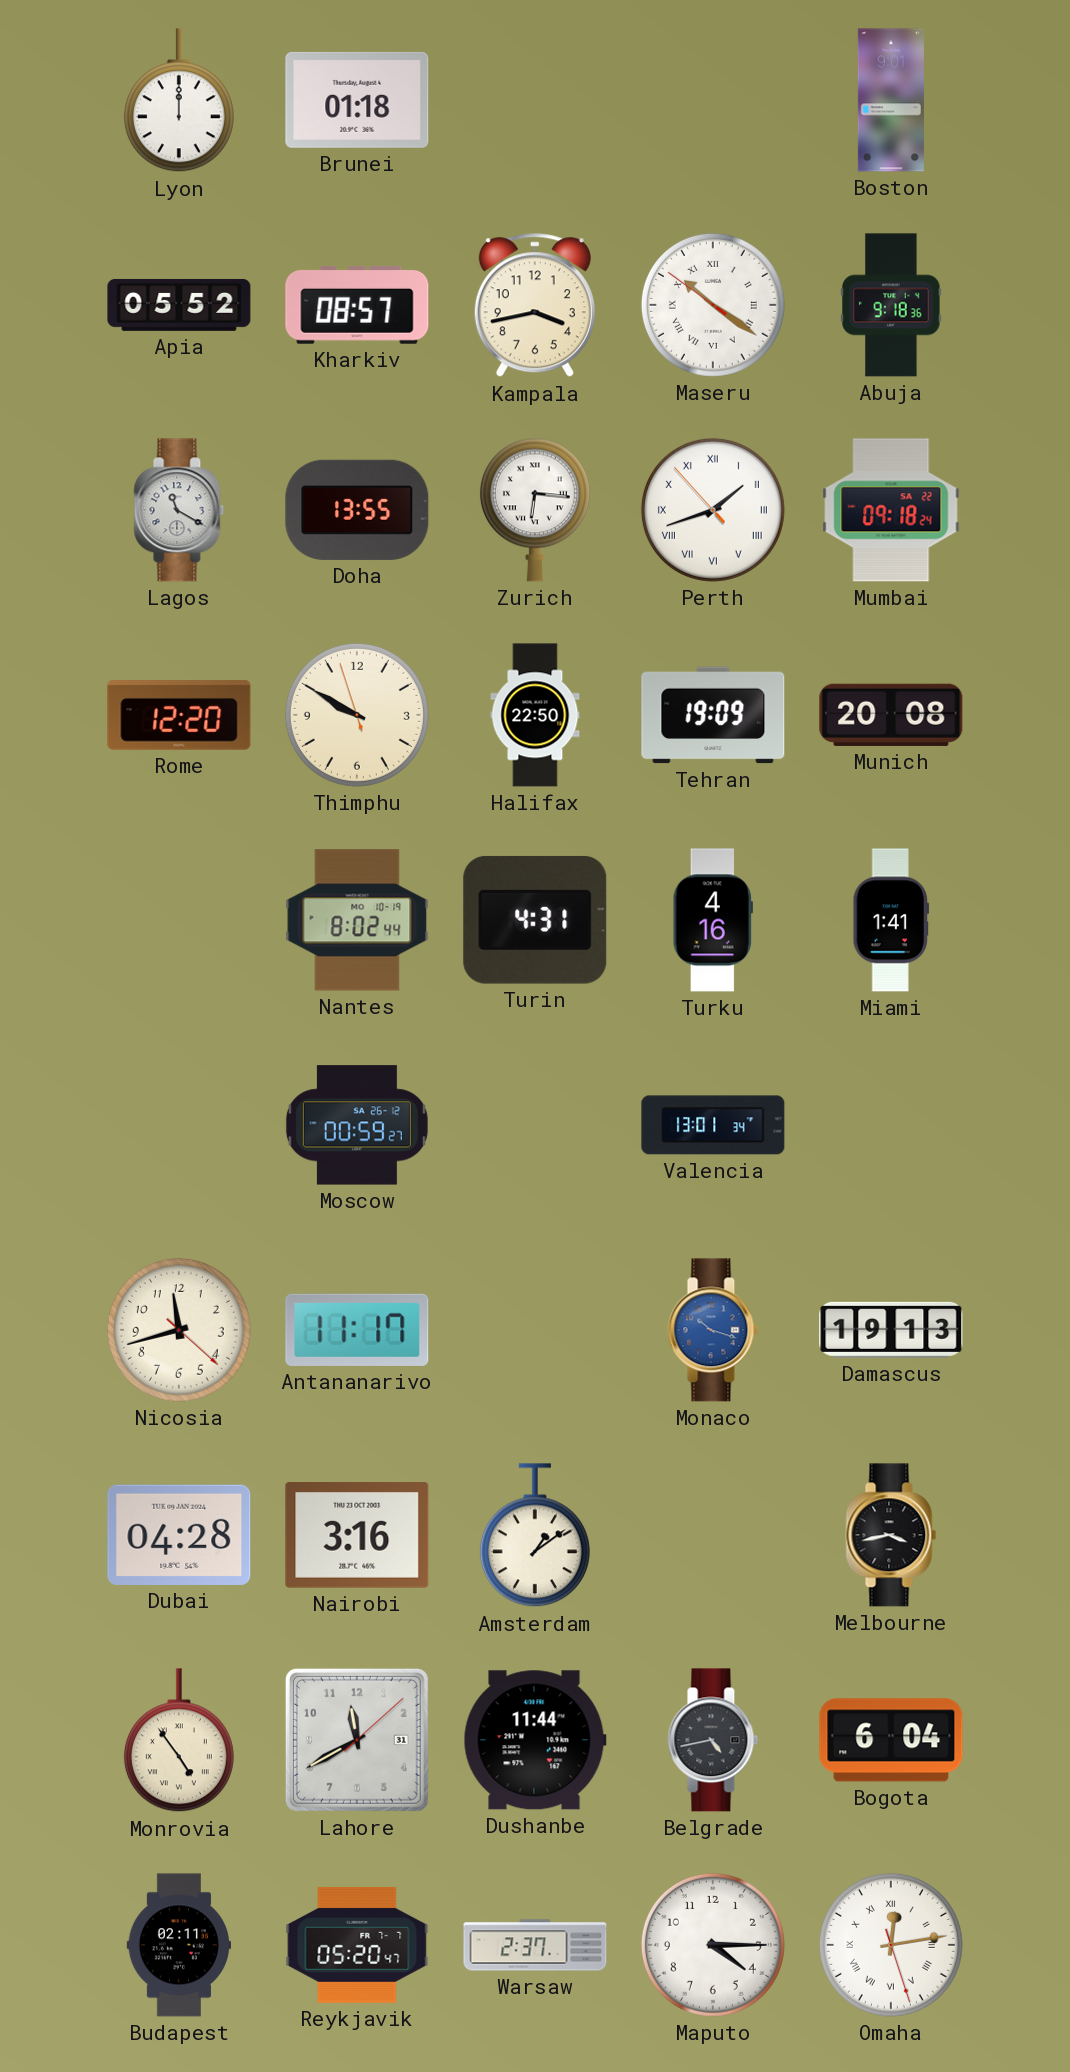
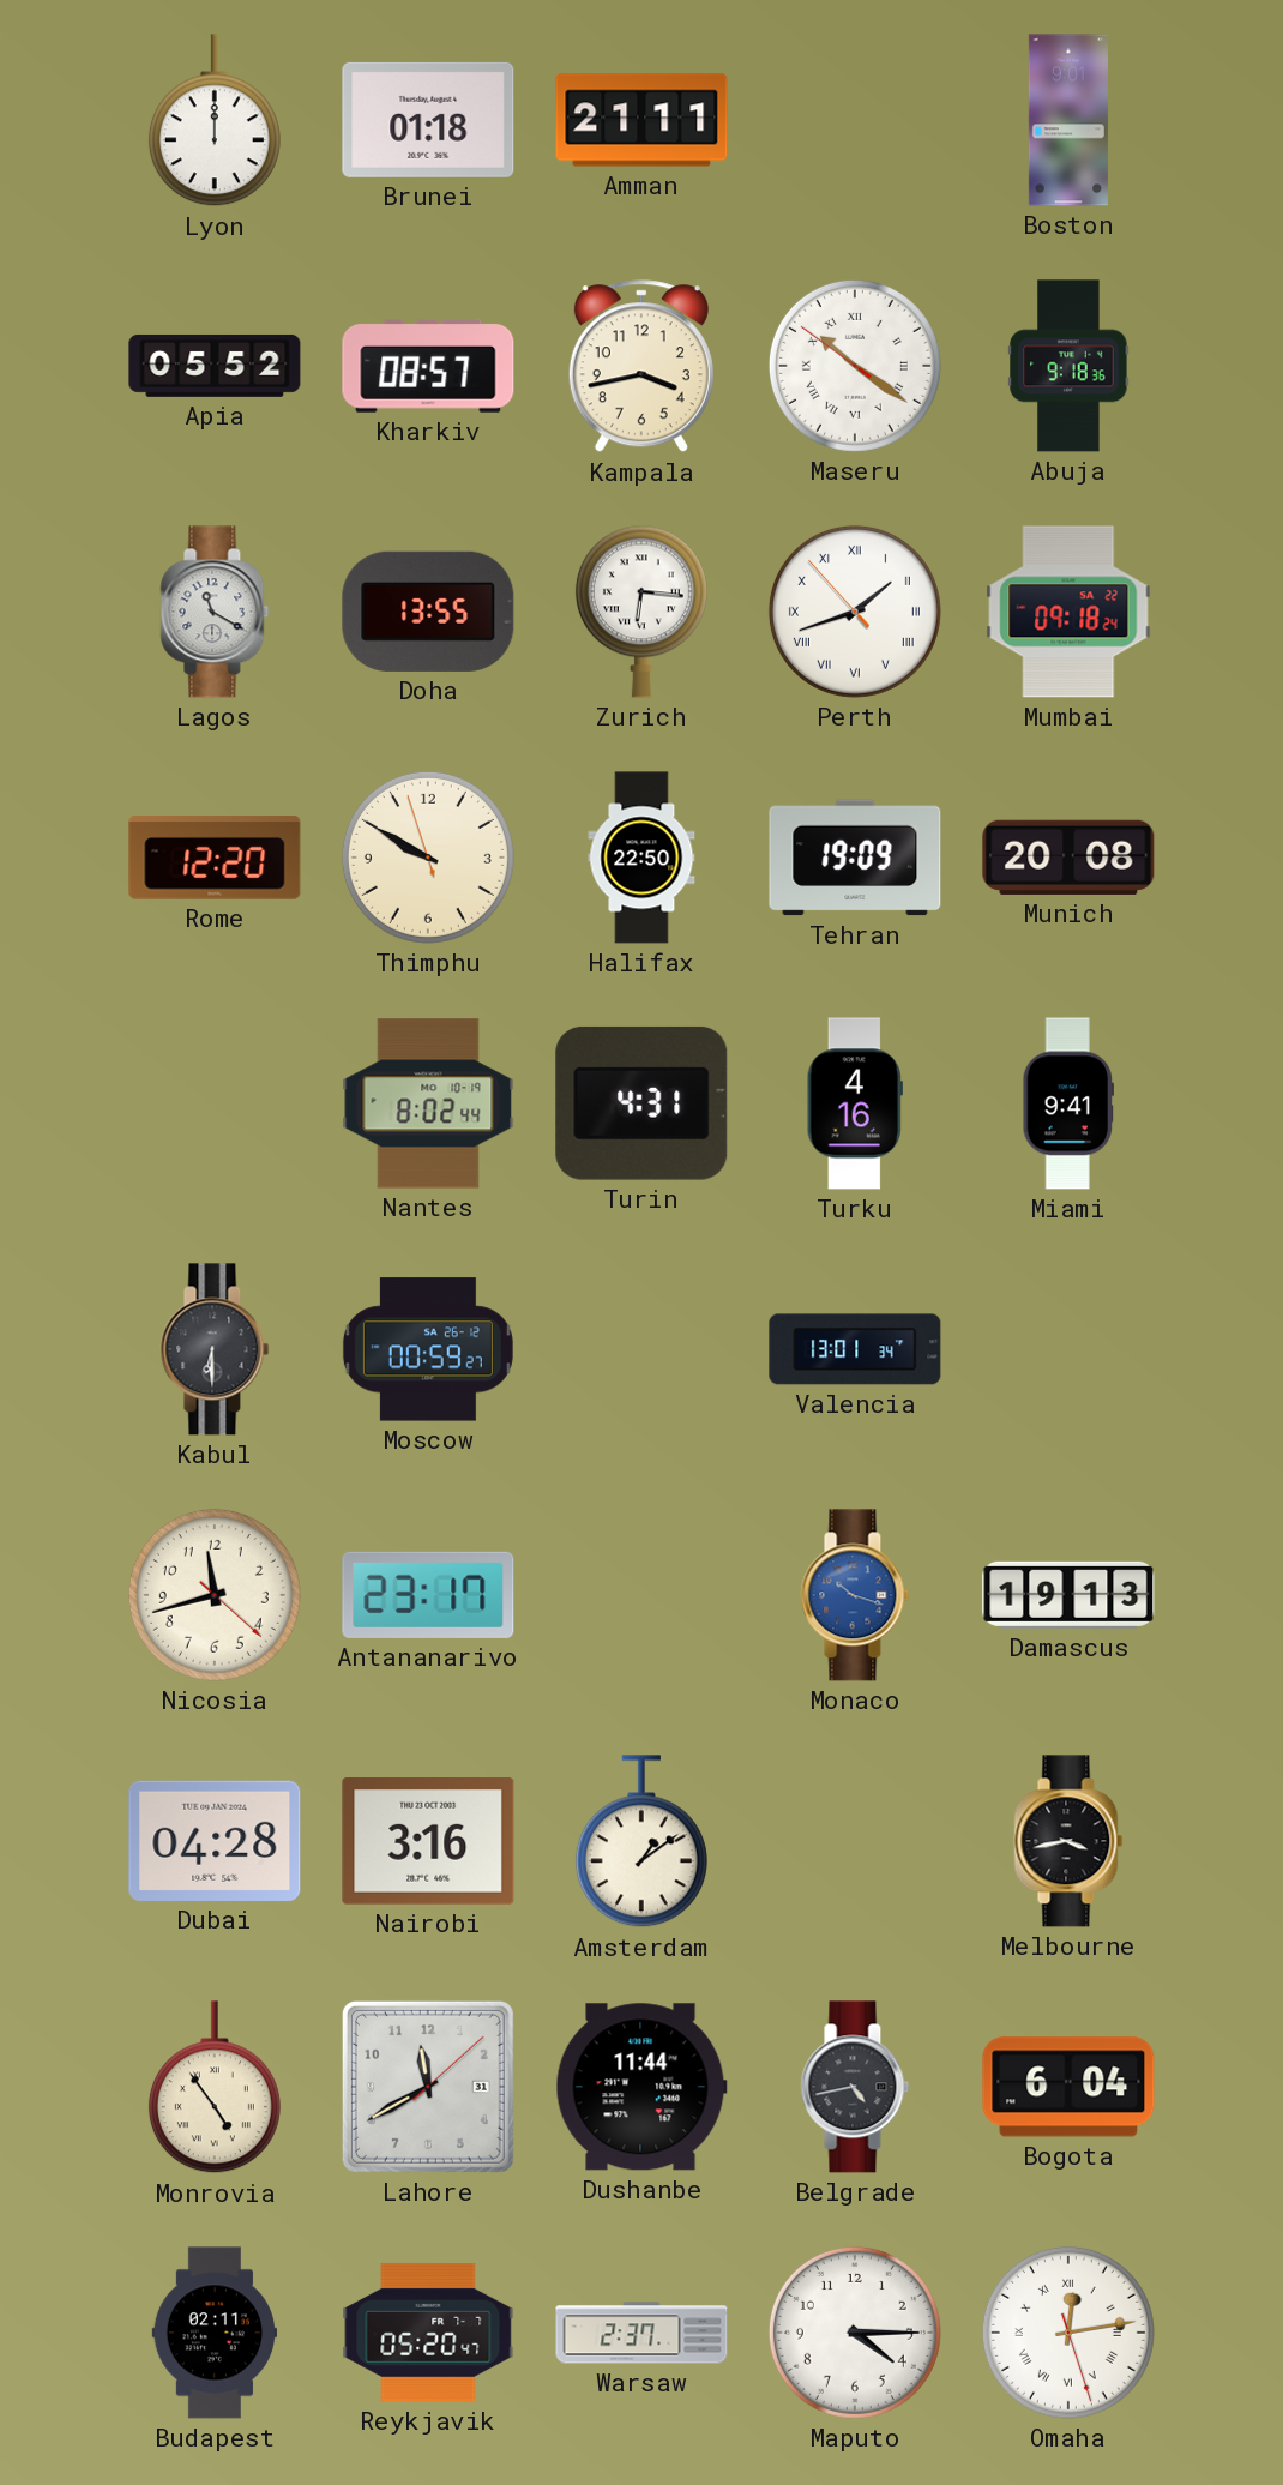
Amman: none -> 21:11
Miami: 1:41 -> 9:41
Kabul: none -> 6:30
Antananarivo: 11:17 -> 23:17
